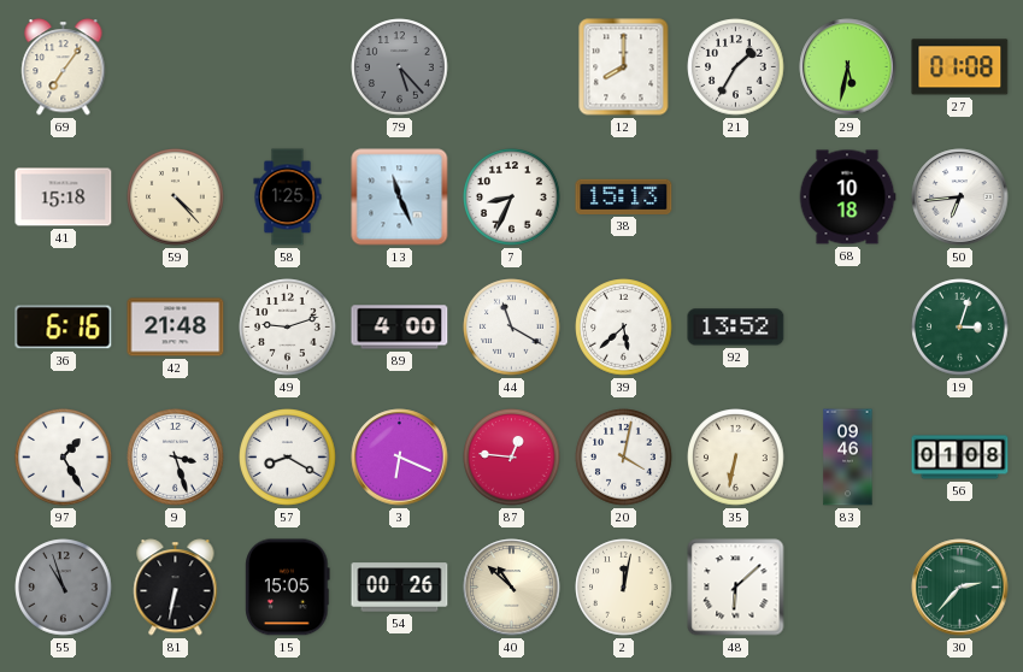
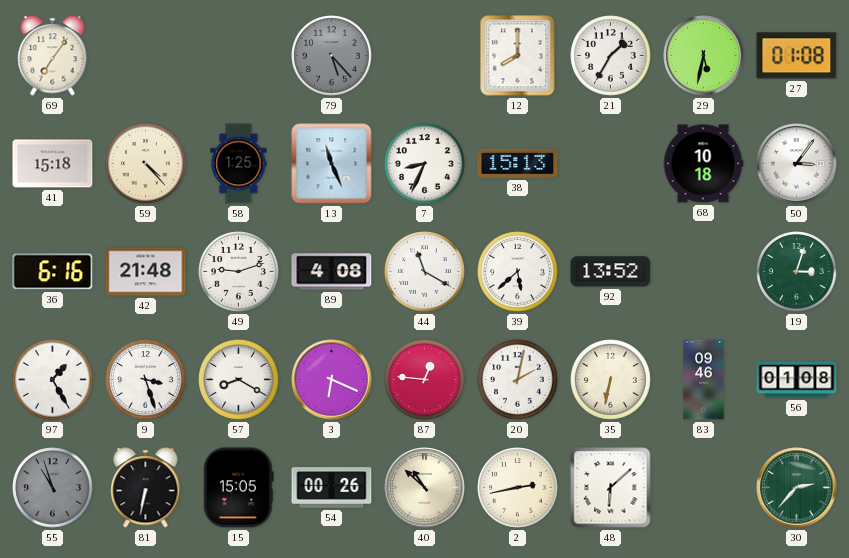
50: 6:44 -> 3:06
89: 4:00 -> 4:08
20: 4:02 -> 2:02
2: 12:02 -> 2:43
